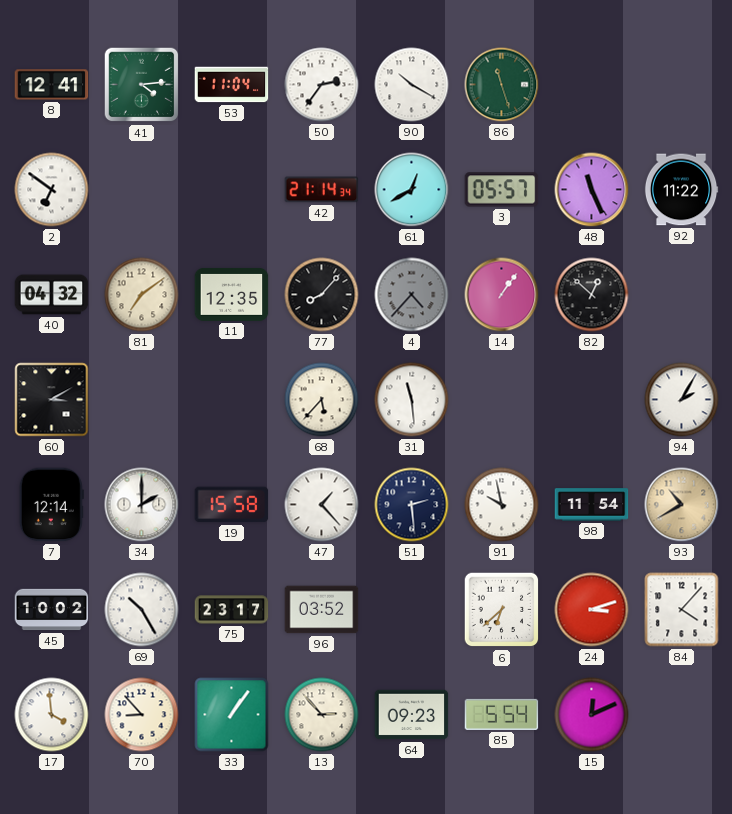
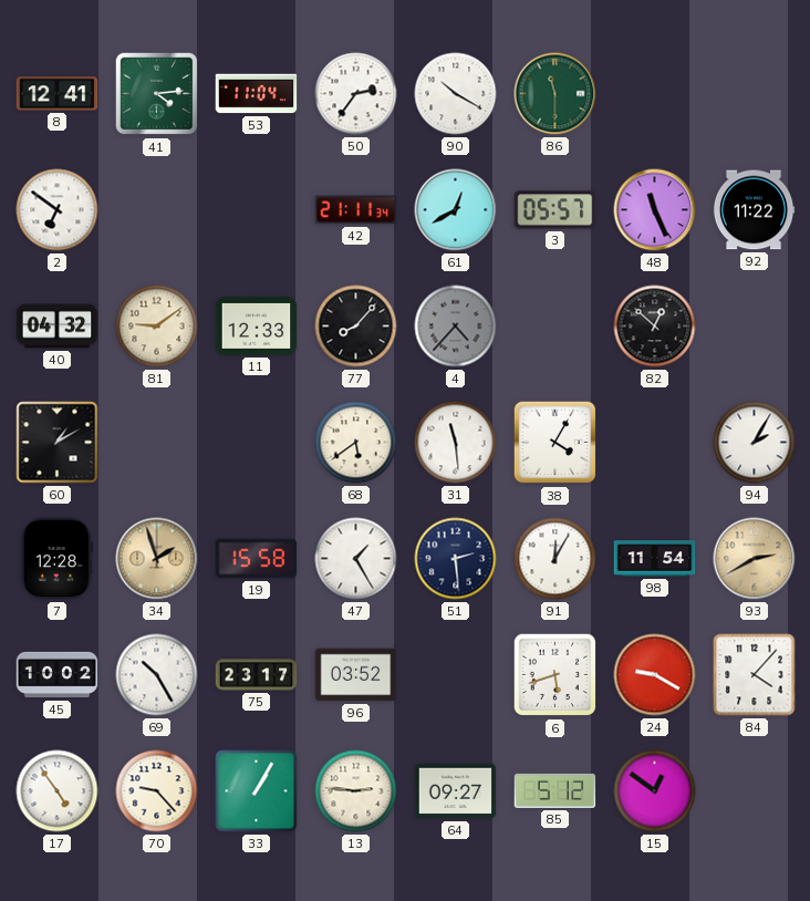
86: 11:27 -> 11:30
42: 21:14 -> 21:11
81: 7:09 -> 9:09
11: 12:35 -> 12:33
14: 1:06 -> none
60: 3:10 -> 1:10
68: 5:37 -> 5:39
38: none -> 4:05
7: 12:14 -> 12:28
34: 2:00 -> 1:57
34 dial: white -> champagne
47: 1:23 -> 1:25
91: 9:58 -> 12:05
93: 10:40 -> 2:40
6: 6:38 -> 5:42
24: 3:12 -> 9:20
17: 3:59 -> 4:54
70: 8:53 -> 9:23
33: 1:06 -> 1:05
13: 2:53 -> 2:46
64: 09:23 -> 09:27
85: 5:54 -> 5:12
15: 12:11 -> 12:51
